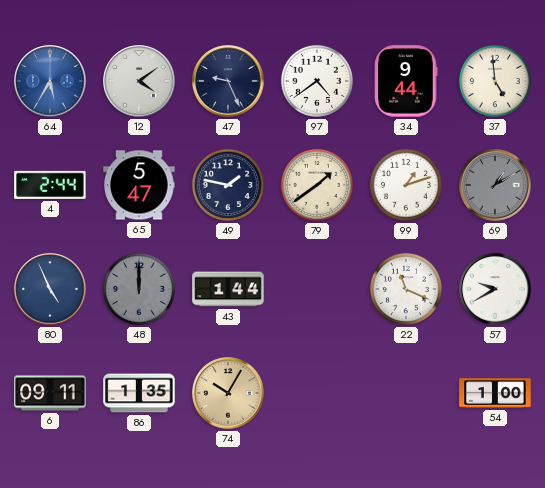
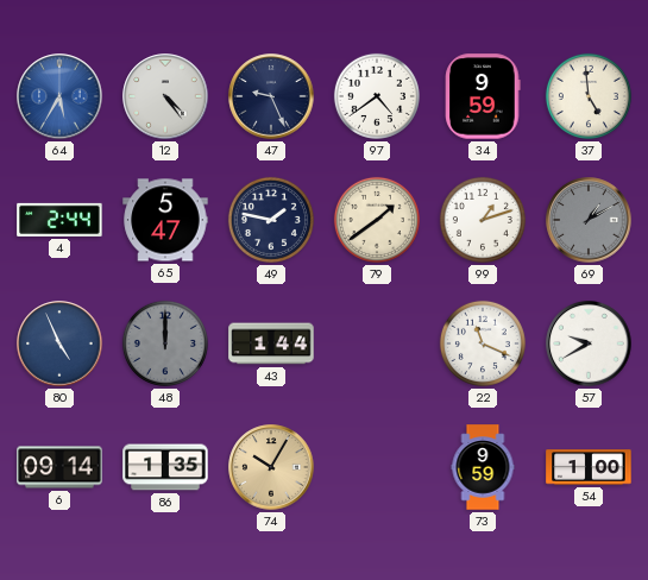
12: 4:09 -> 4:24
34: 9:44 -> 9:59
6: 09:11 -> 09:14
73: none -> 9:59
